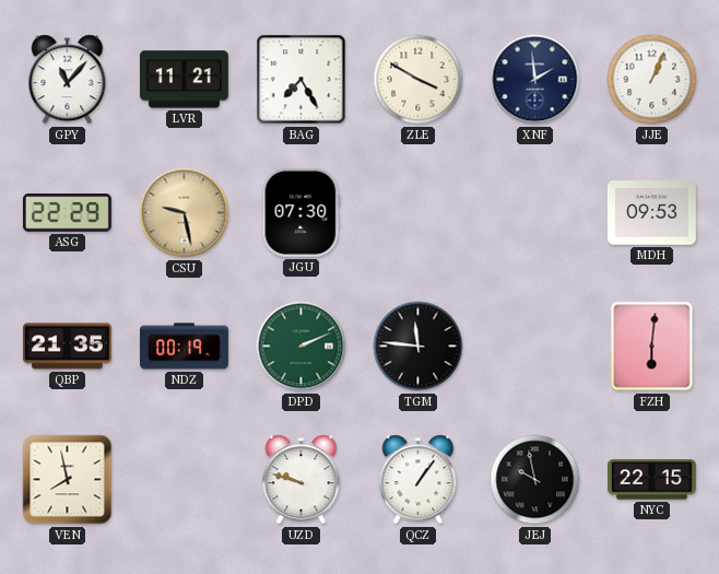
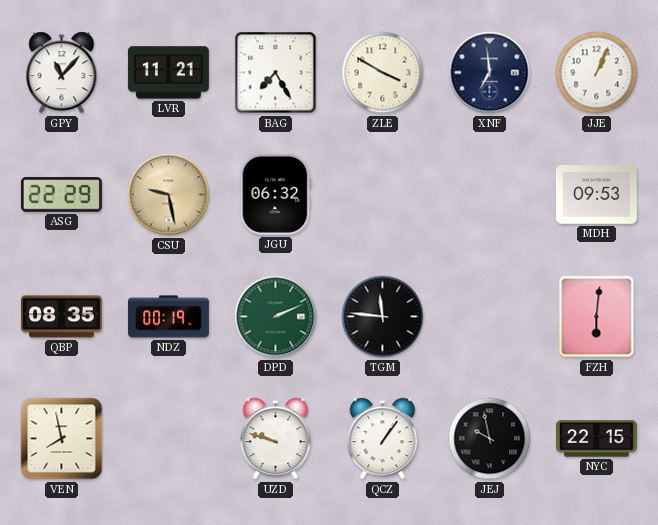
XNF: 1:59 -> 6:59
JGU: 07:30 -> 06:32
QBP: 21:35 -> 08:35
